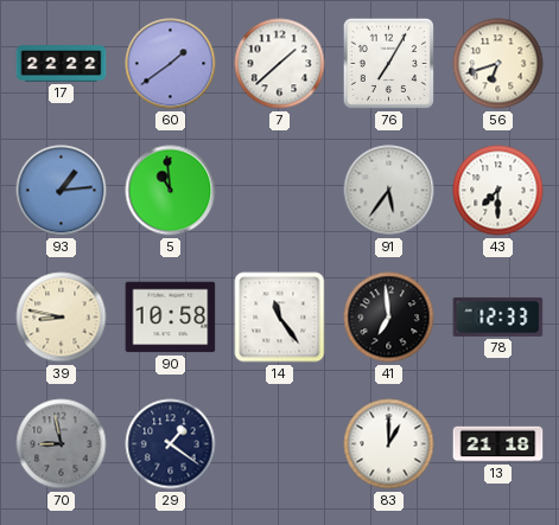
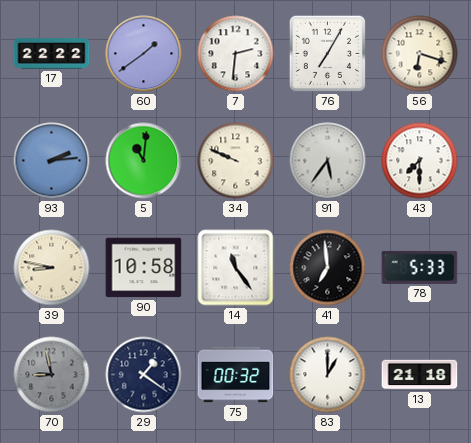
7: 1:38 -> 2:31
56: 6:42 -> 6:18
93: 1:14 -> 2:14
5: 10:59 -> 11:01
34: none -> 9:49
78: 12:33 -> 5:33
75: none -> 00:32
